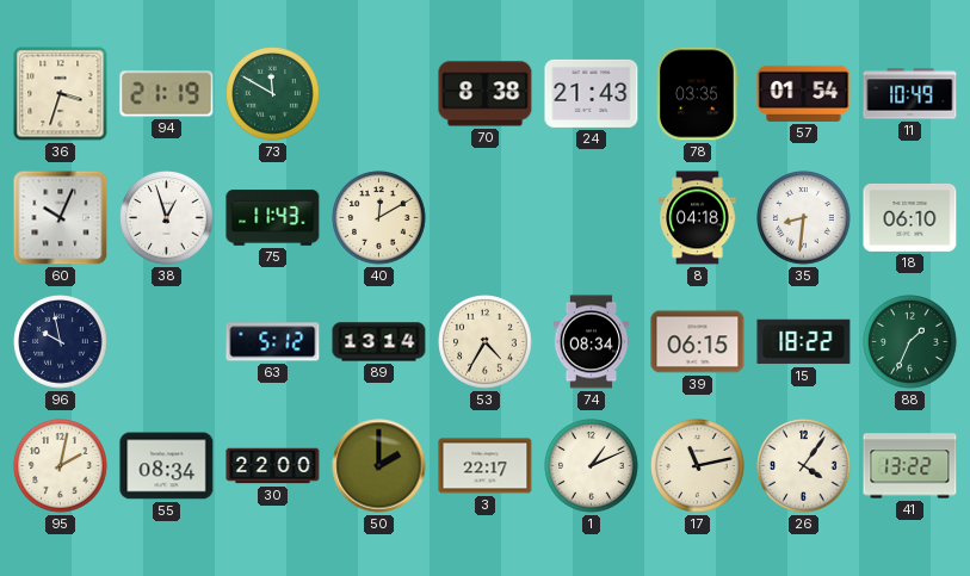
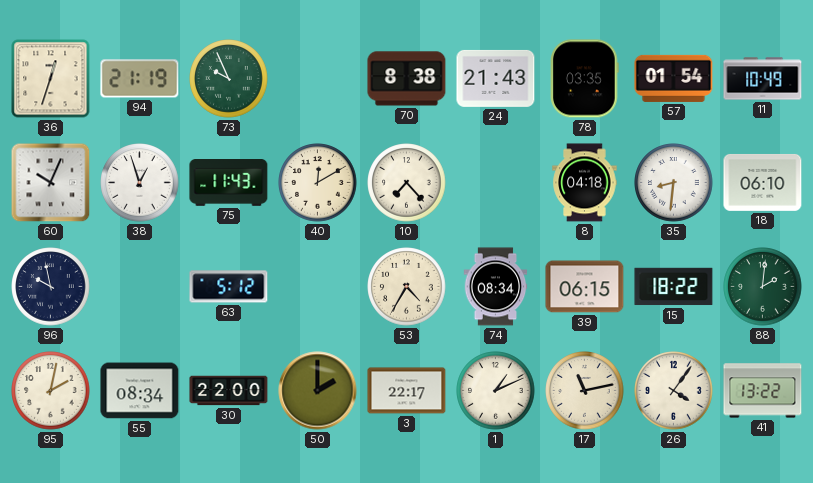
36: 3:33 -> 12:33
73: 11:50 -> 9:56
10: none -> 7:23
89: 13:14 -> none
88: 1:34 -> 2:01
